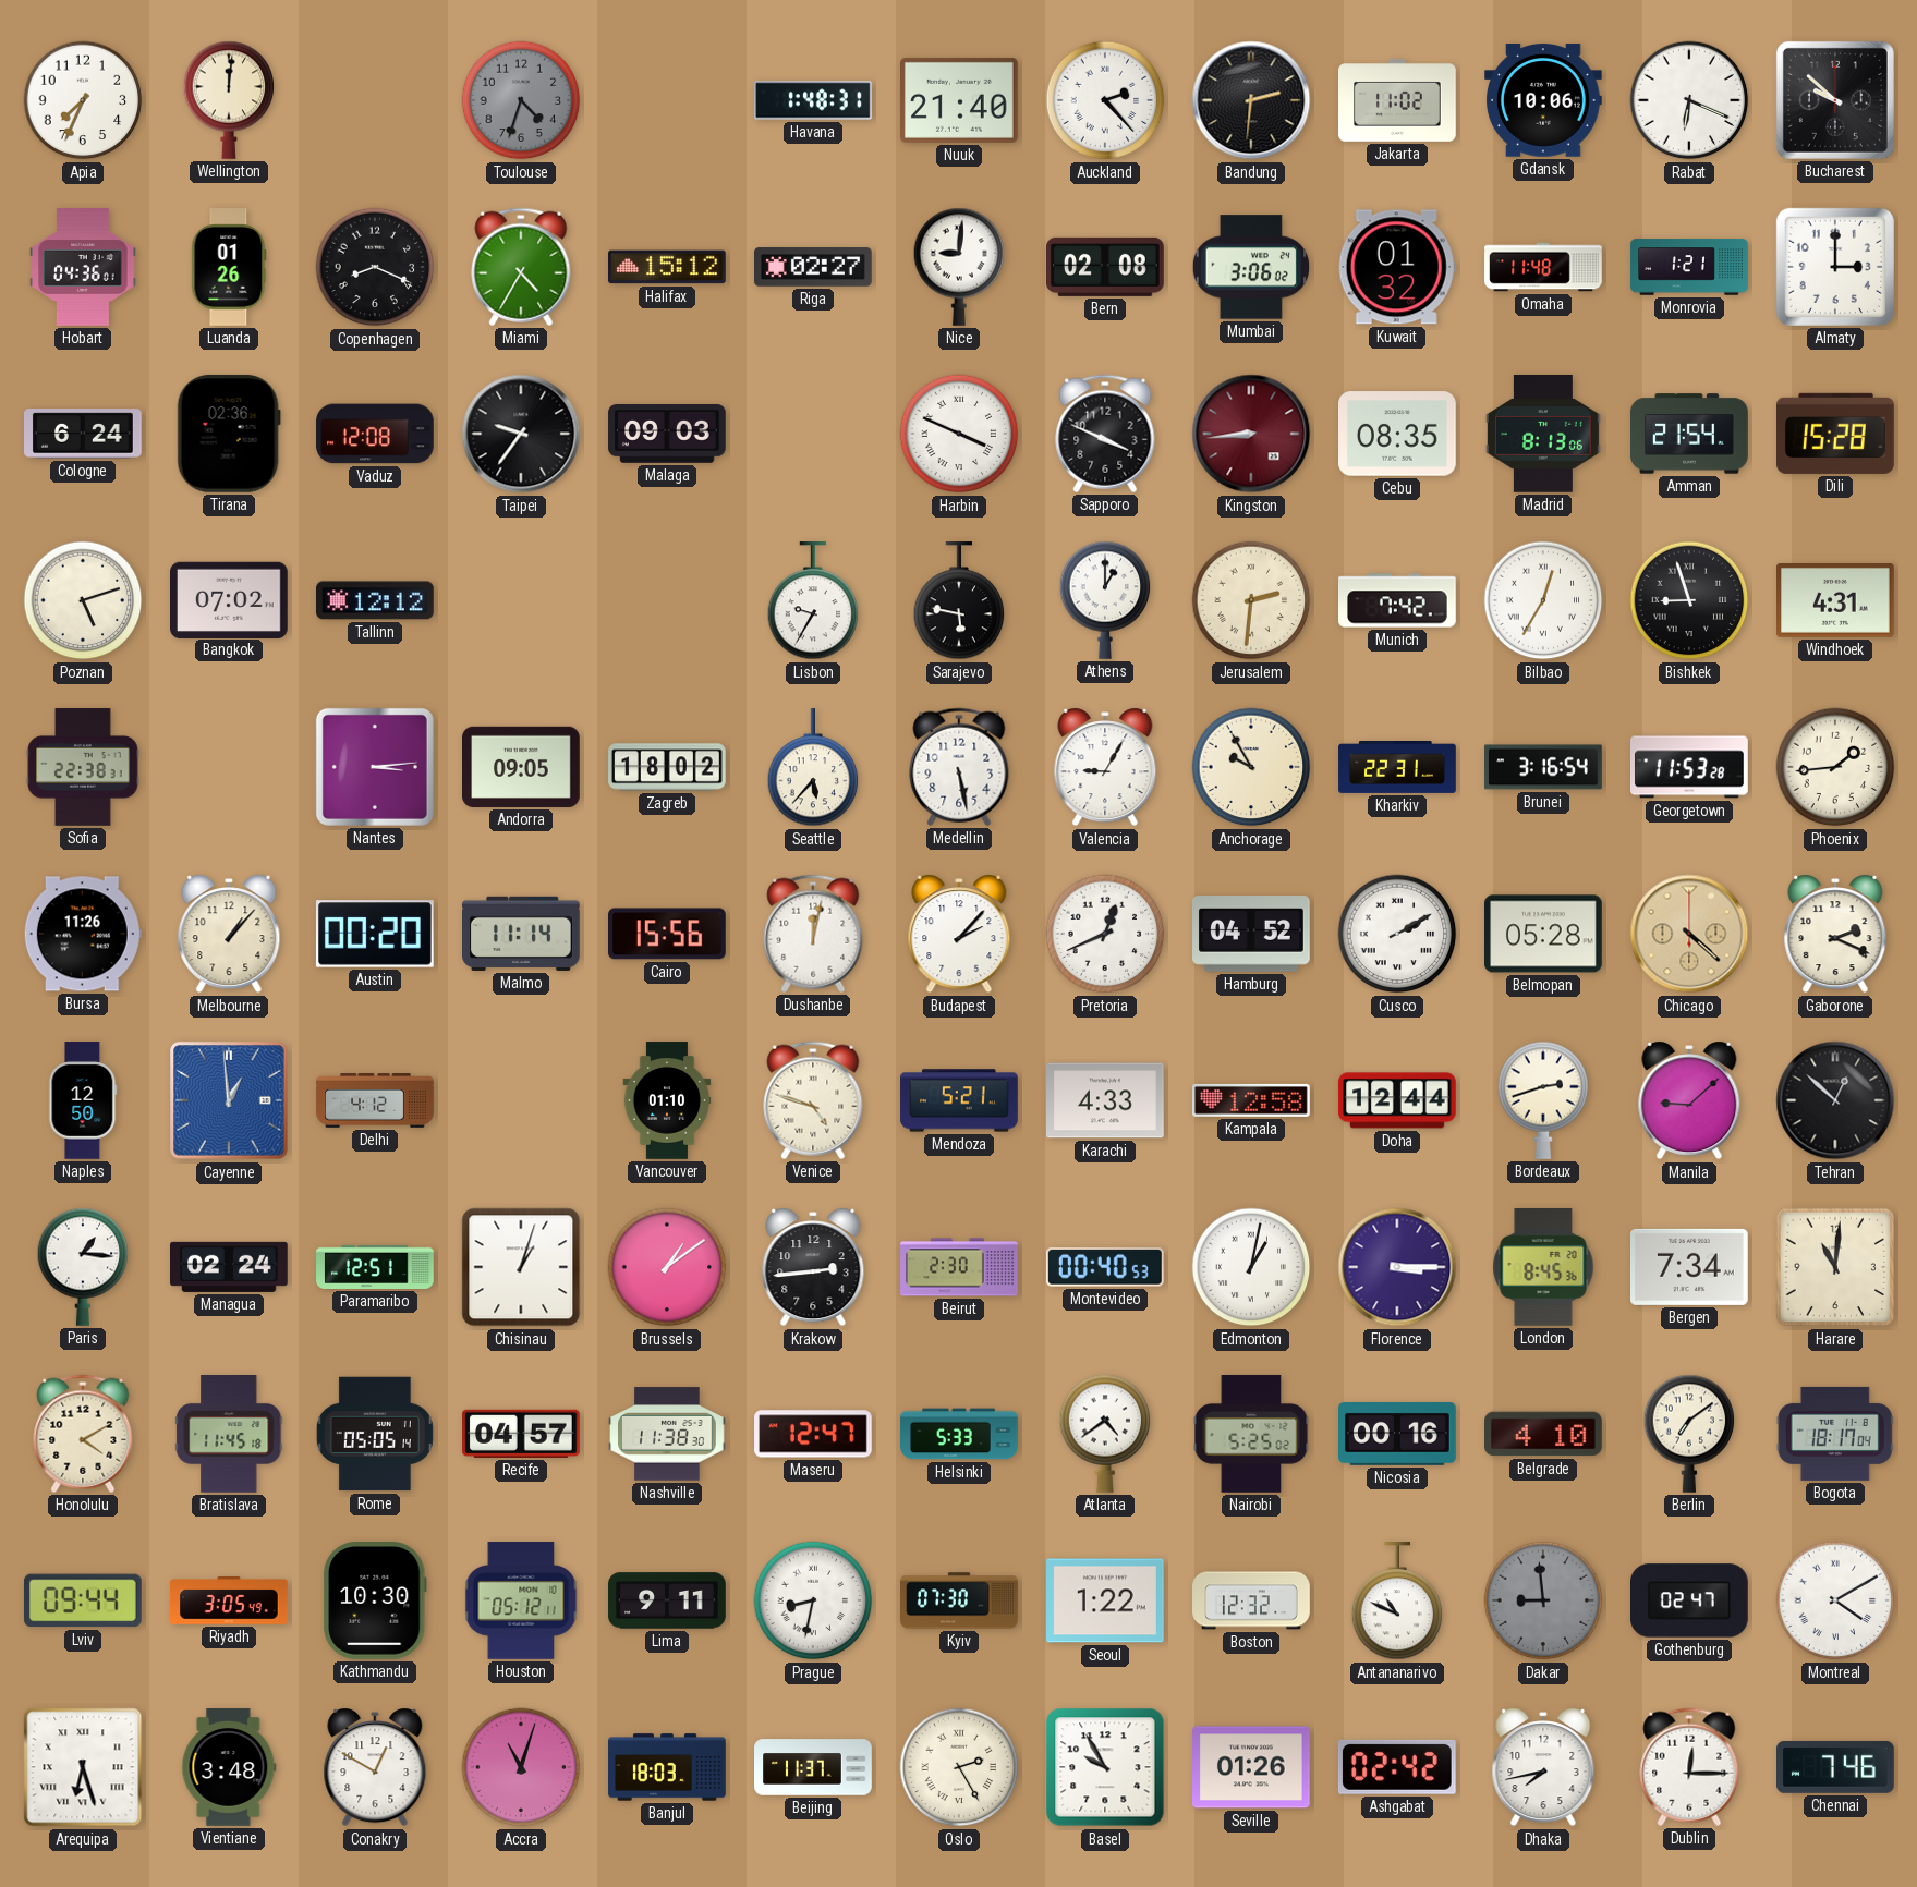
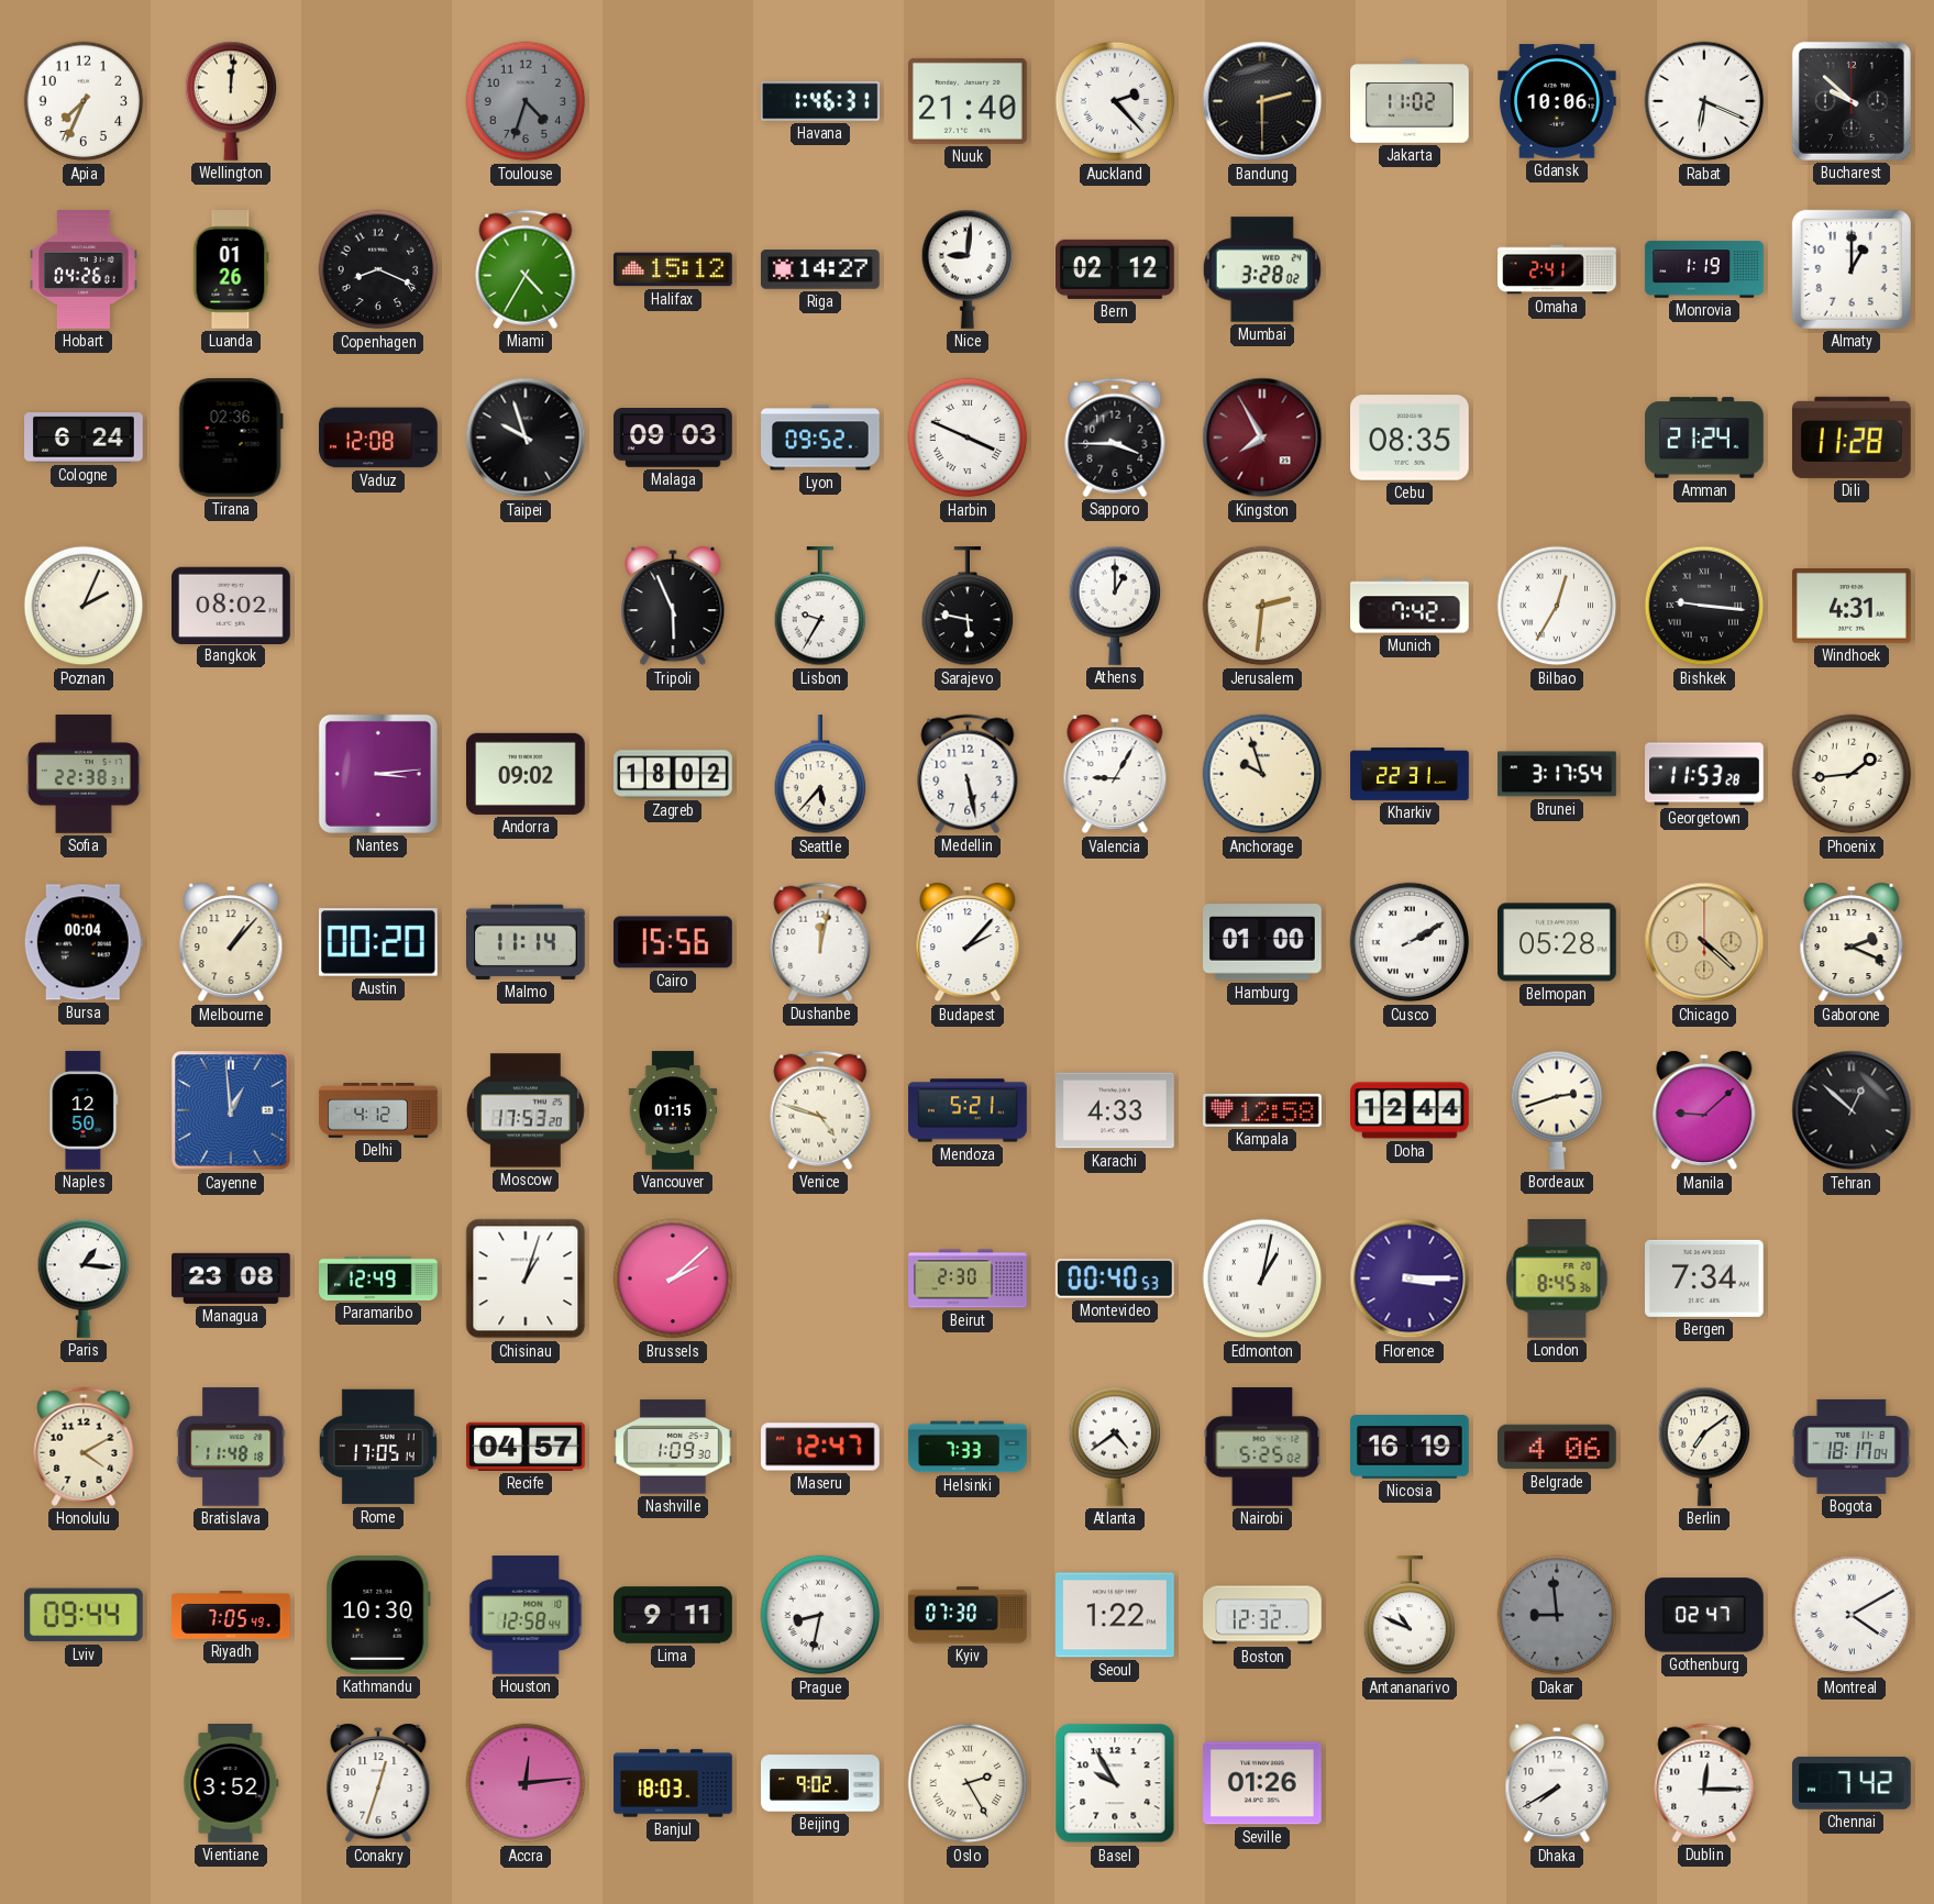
Havana: 1:48 -> 1:46
Bandung: 2:31 -> 2:30
Hobart: 04:36 -> 04:26
Riga: 02:27 -> 14:27
Bern: 02:08 -> 02:12
Mumbai: 3:06 -> 3:28
Kuwait: 01:32 -> none
Omaha: 11:48 -> 2:41
Monrovia: 1:21 -> 1:19
Almaty: 3:00 -> 1:00
Taipei: 9:36 -> 9:57
Lyon: none -> 09:52
Sapporo: 3:49 -> 3:45
Kingston: 8:44 -> 7:55
Madrid: 8:13 -> none
Amman: 21:54 -> 21:24
Dili: 15:28 -> 11:28
Poznan: 5:12 -> 2:04
Bangkok: 07:02 -> 08:02
Tallinn: 12:12 -> none
Tripoli: none -> 5:56
Bishkek: 8:57 -> 9:16
Andorra: 09:05 -> 09:02
Anchorage: 9:55 -> 9:57
Brunei: 3:16 -> 3:17
Bursa: 11:26 -> 00:04
Pretoria: 12:41 -> none
Hamburg: 04:52 -> 01:00
Moscow: none -> 17:53
Vancouver: 01:10 -> 01:15
Managua: 02:24 -> 23:08
Paramaribo: 12:51 -> 12:49
Brussels: 1:09 -> 2:08
Krakow: 2:44 -> none
Harare: 11:01 -> none
Bratislava: 11:45 -> 11:48
Rome: 05:05 -> 17:05
Nashville: 11:38 -> 1:09
Helsinki: 5:33 -> 7:33
Nicosia: 00:16 -> 16:19
Belgrade: 4:10 -> 4:06
Riyadh: 3:05 -> 7:05
Houston: 05:12 -> 12:58
Arequipa: 6:27 -> none
Vientiane: 3:48 -> 3:52
Conakry: 12:50 -> 12:33
Accra: 11:03 -> 12:14
Beijing: 11:37 -> 9:02
Ashgabat: 02:42 -> none
Dhaka: 7:43 -> 7:40
Chennai: 7:46 -> 7:42
